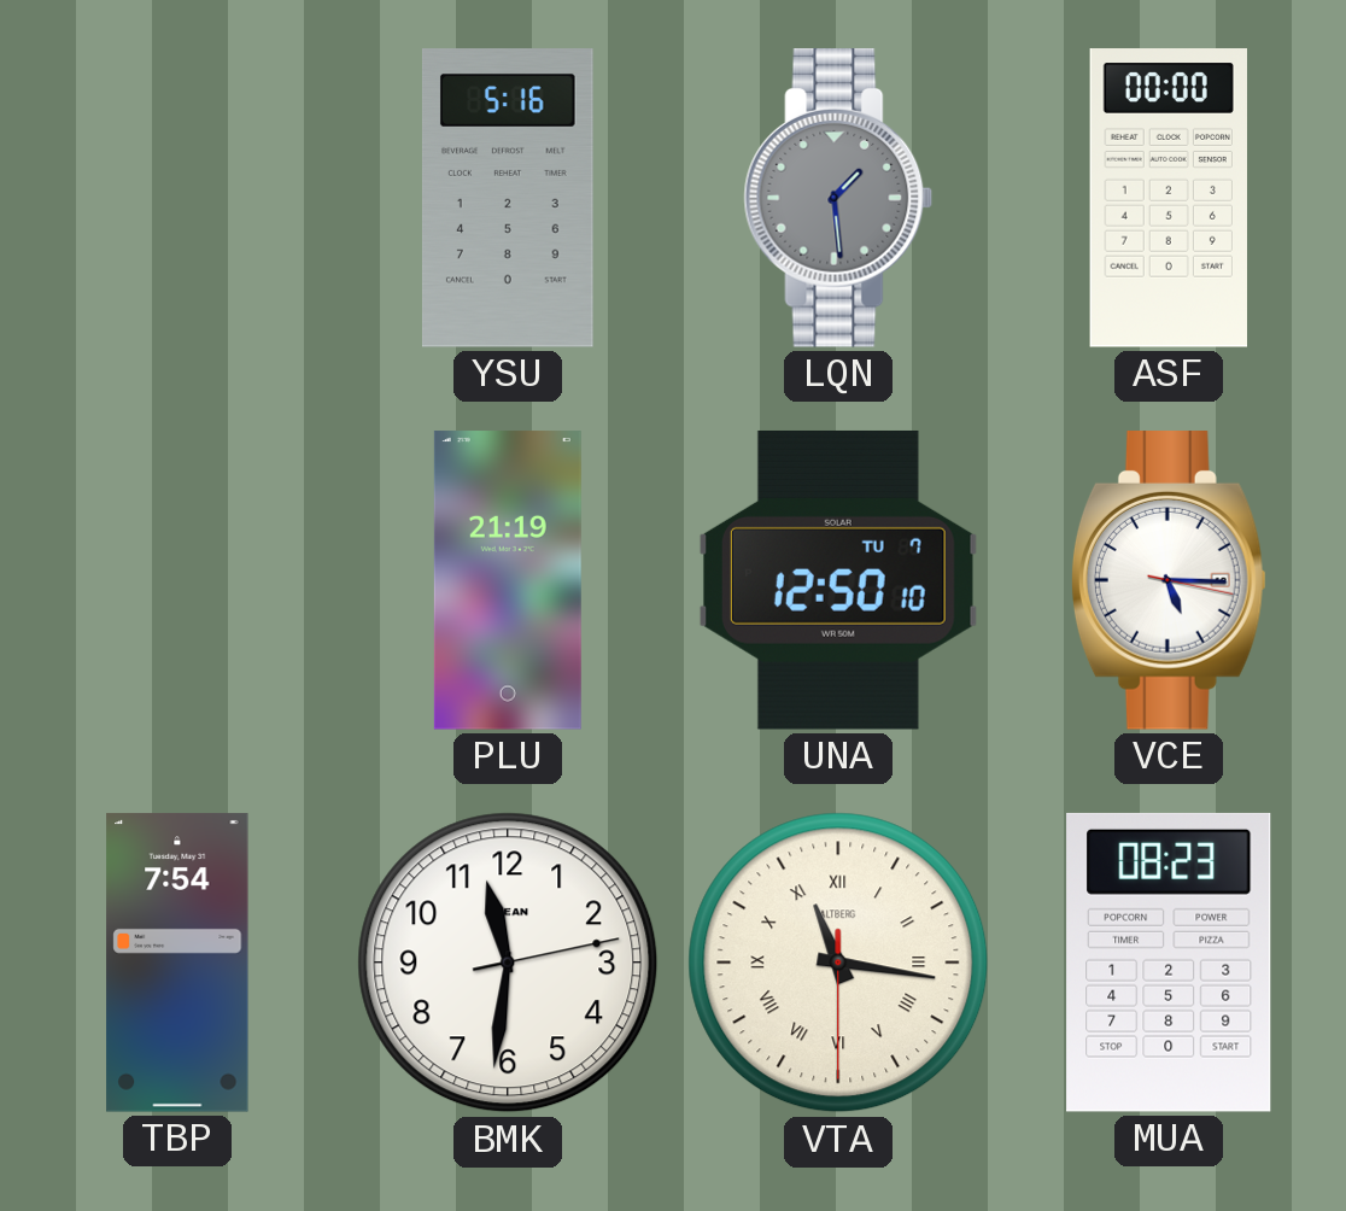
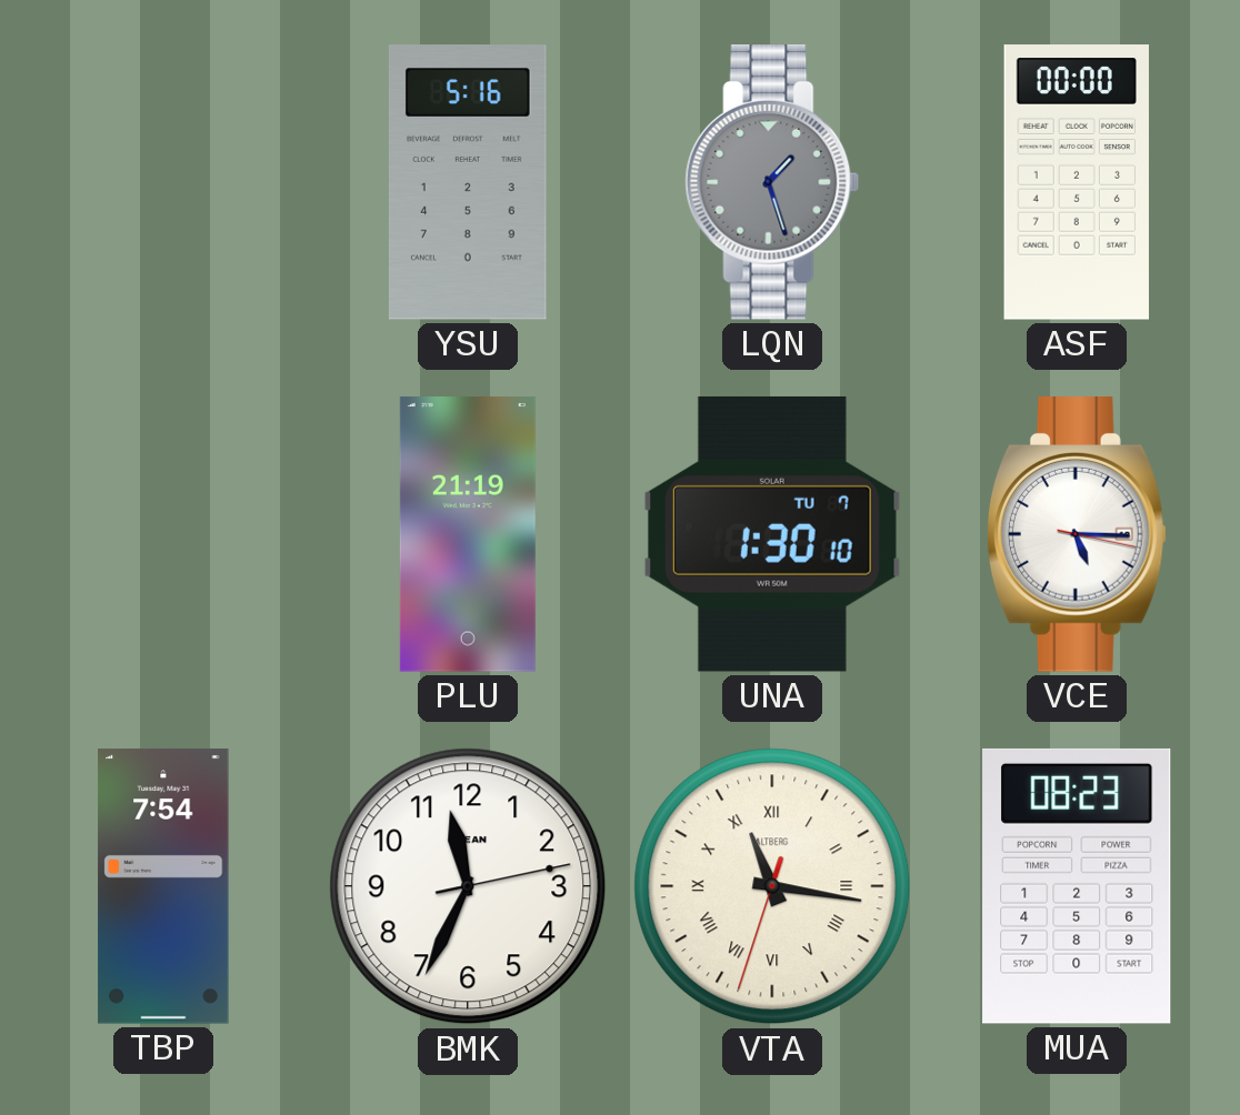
LQN: 1:29 -> 1:27
UNA: 12:50 -> 1:30
BMK: 11:31 -> 11:34
VTA: 11:16:30 -> 11:16:33
